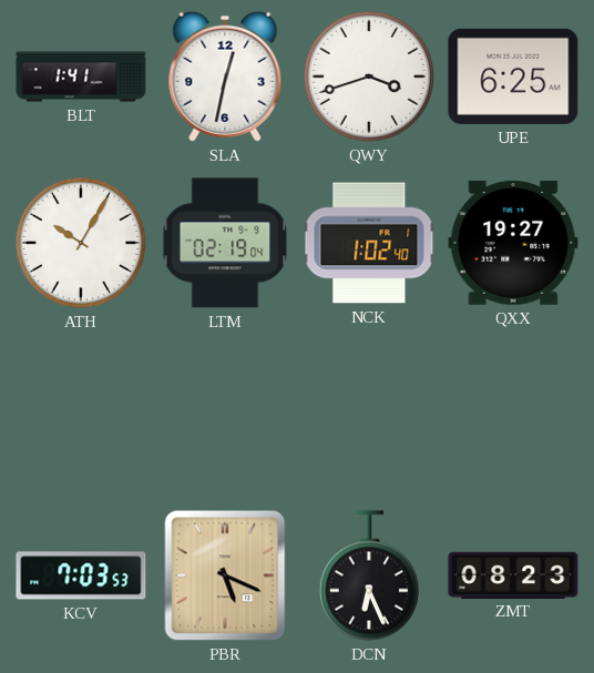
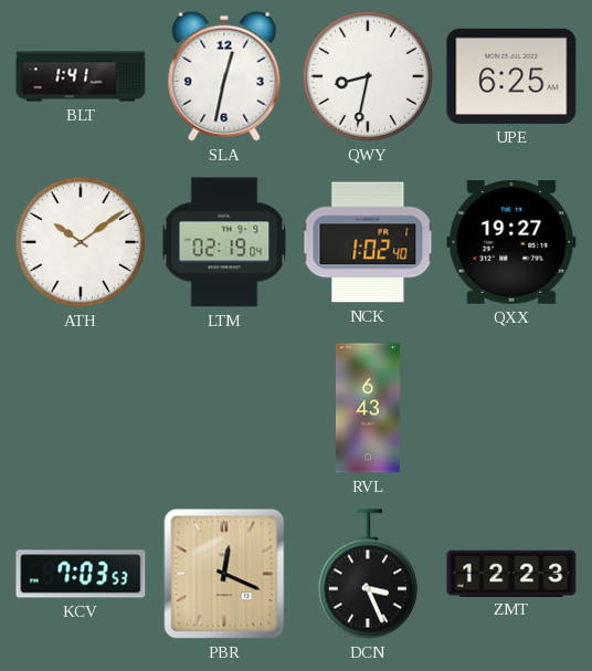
QWY: 3:42 -> 8:32
ATH: 10:05 -> 10:09
RVL: none -> 6:43
PBR: 5:19 -> 12:19
DCN: 6:26 -> 3:26
ZMT: 08:23 -> 12:23
